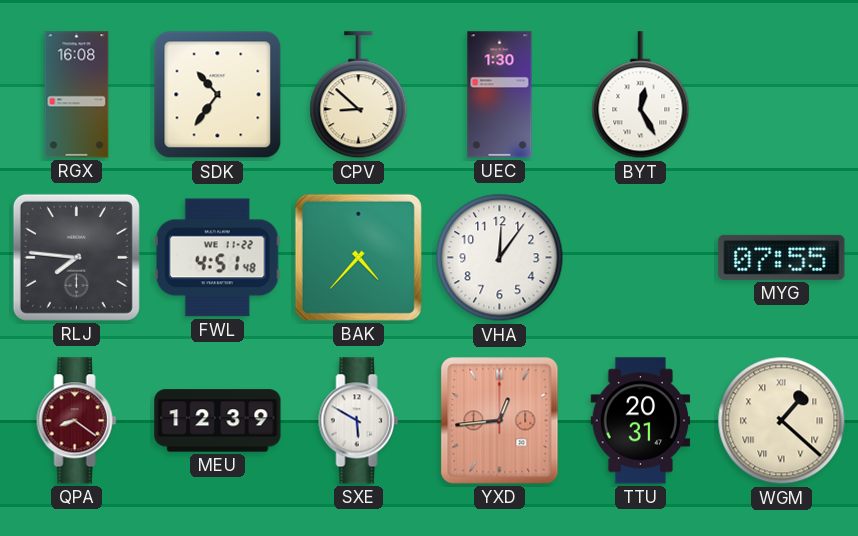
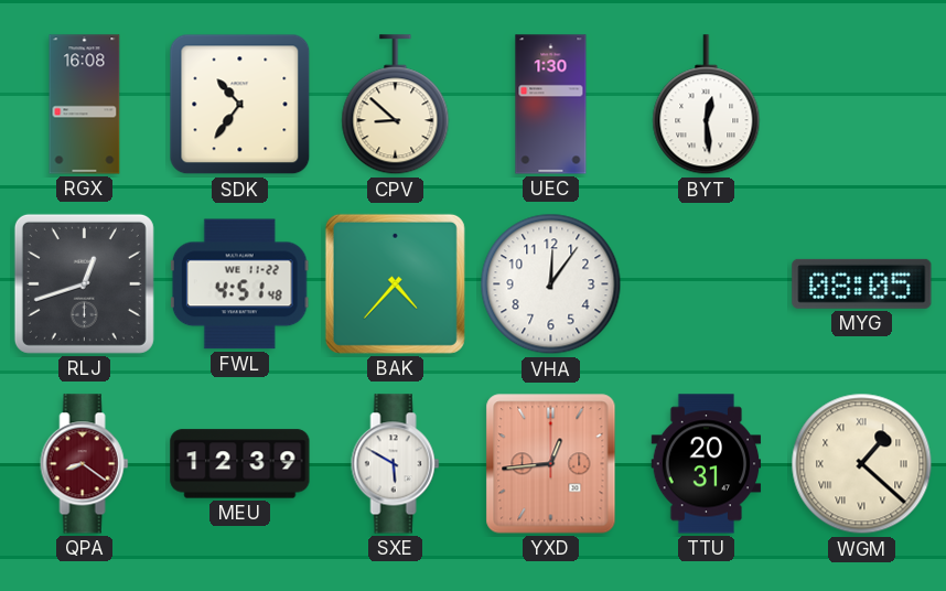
BYT: 12:25 -> 12:29
RLJ: 7:46 -> 12:42
MYG: 07:55 -> 08:05
